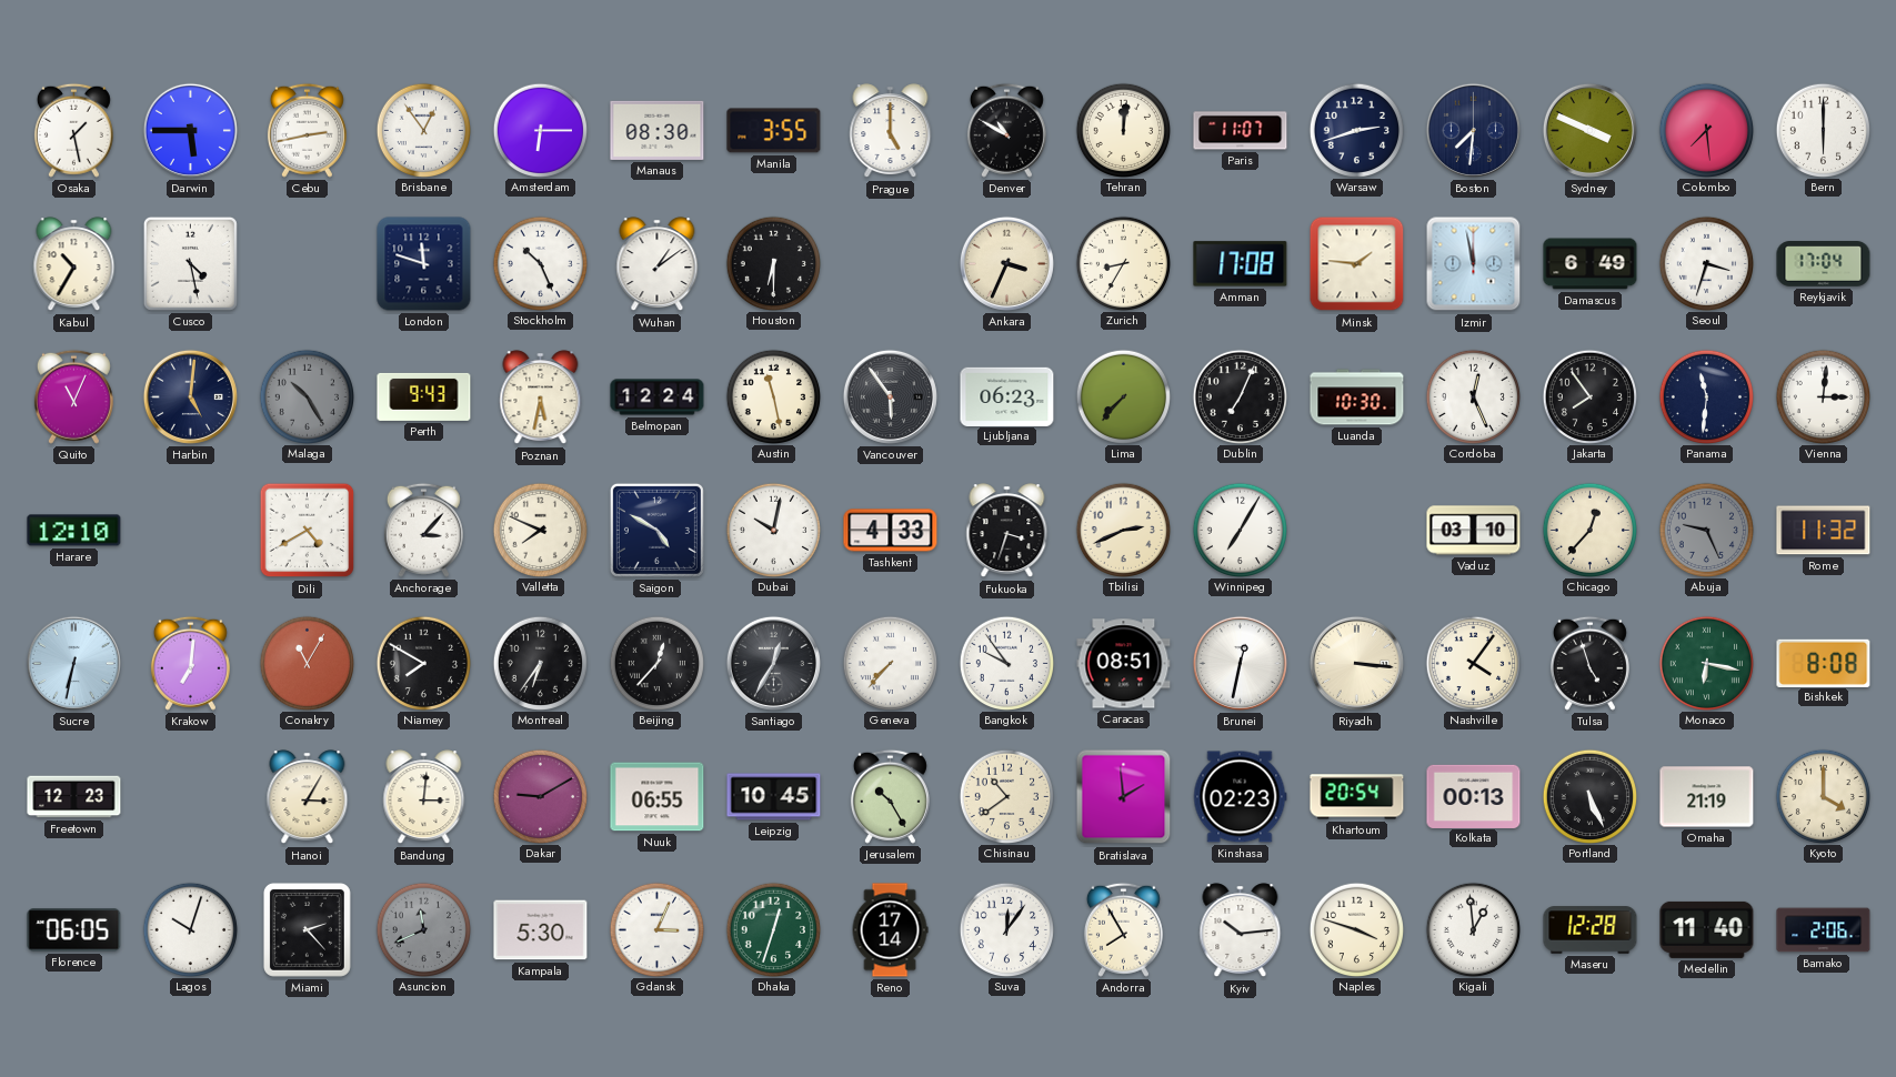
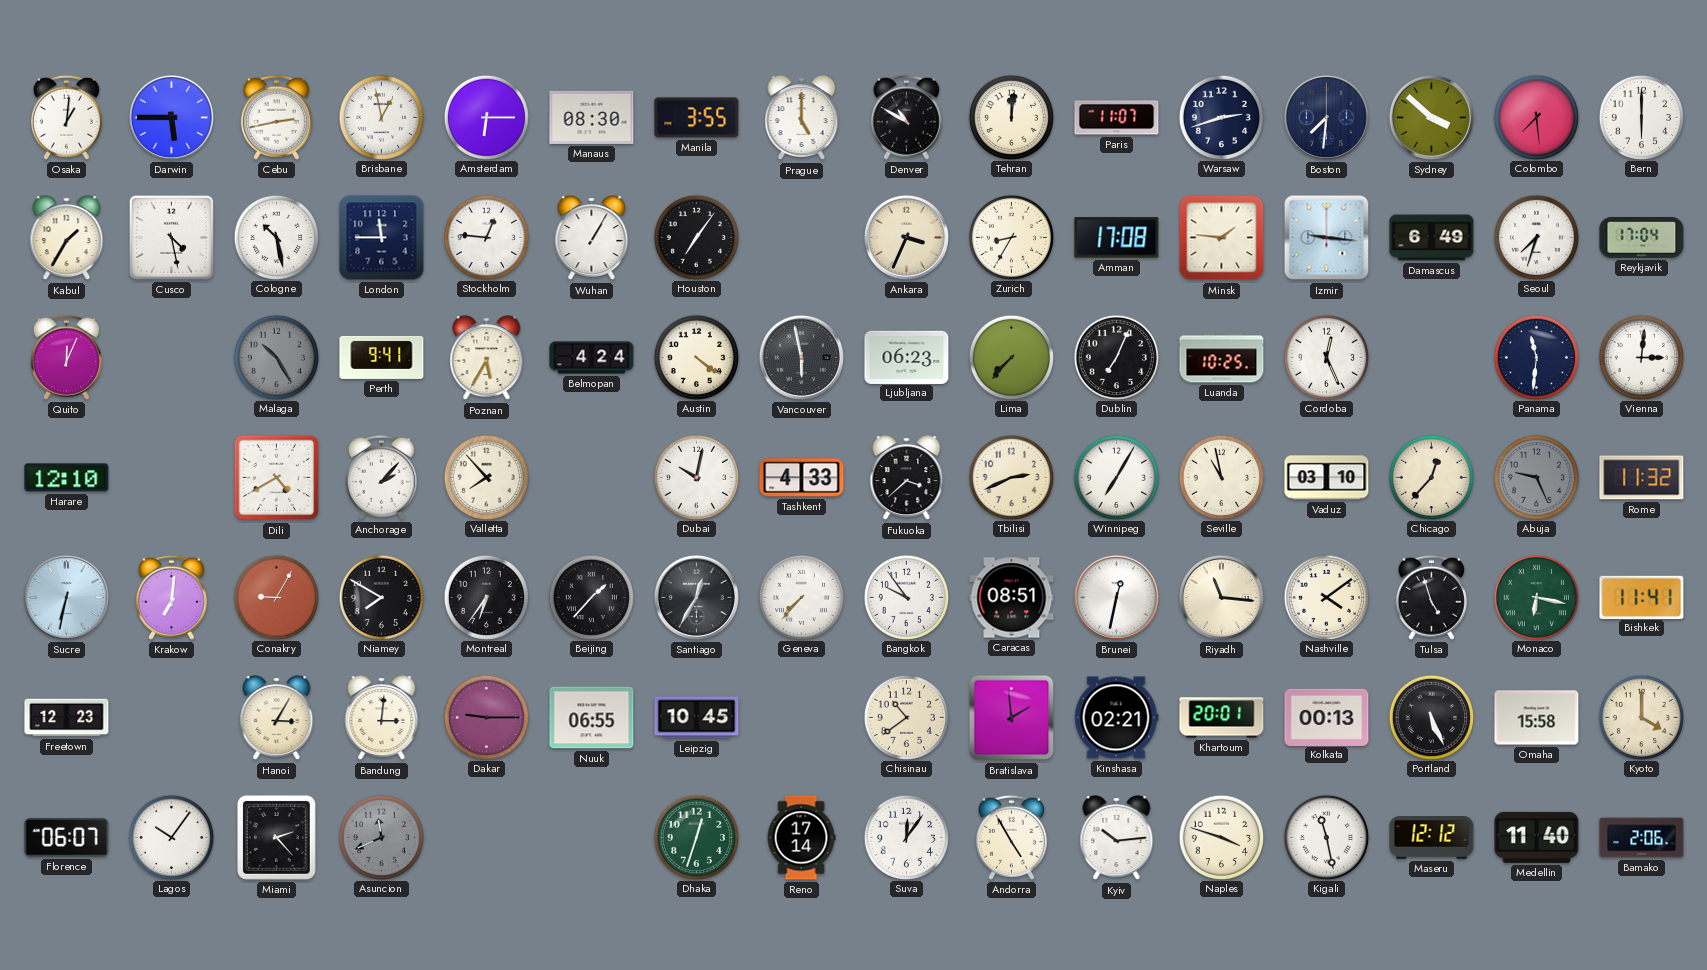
Osaka: 1:28 -> 1:01
Brisbane: 12:54 -> 12:58
Sydney: 3:49 -> 3:52
Kabul: 10:35 -> 1:35
Cologne: none -> 10:28
London: 11:48 -> 11:45
Stockholm: 10:26 -> 12:46
Wuhan: 1:09 -> 1:05
Houston: 6:30 -> 7:06
Izmir: 11:58 -> 9:16
Seoul: 3:33 -> 7:33
Quito: 11:04 -> 12:04
Harbin: 5:01 -> none
Perth: 9:43 -> 9:41
Poznan: 5:32 -> 5:35
Belmopan: 12:24 -> 4:24
Austin: 11:28 -> 4:21
Vancouver: 5:54 -> 5:58
Luanda: 10:30 -> 10:25
Jakarta: 7:54 -> none
Anchorage: 3:07 -> 2:07
Valletta: 7:49 -> 7:53
Saigon: 4:50 -> none
Fukuoka: 3:33 -> 3:38
Seville: none -> 10:58
Conakry: 11:05 -> 9:05
Beijing: 12:37 -> 1:37
Riyadh: 3:16 -> 11:16
Nashville: 4:06 -> 4:09
Bishkek: 8:08 -> 11:41
Dakar: 9:10 -> 9:15
Jerusalem: 10:25 -> none
Kinshasa: 02:23 -> 02:21
Khartoum: 20:54 -> 20:01
Omaha: 21:19 -> 15:58
Florence: 06:05 -> 06:07
Lagos: 10:03 -> 10:06
Kampala: 5:30 -> none
Gdansk: 3:04 -> none
Andorra: 7:55 -> 4:55
Kigali: 12:59 -> 11:28
Maseru: 12:28 -> 12:12
